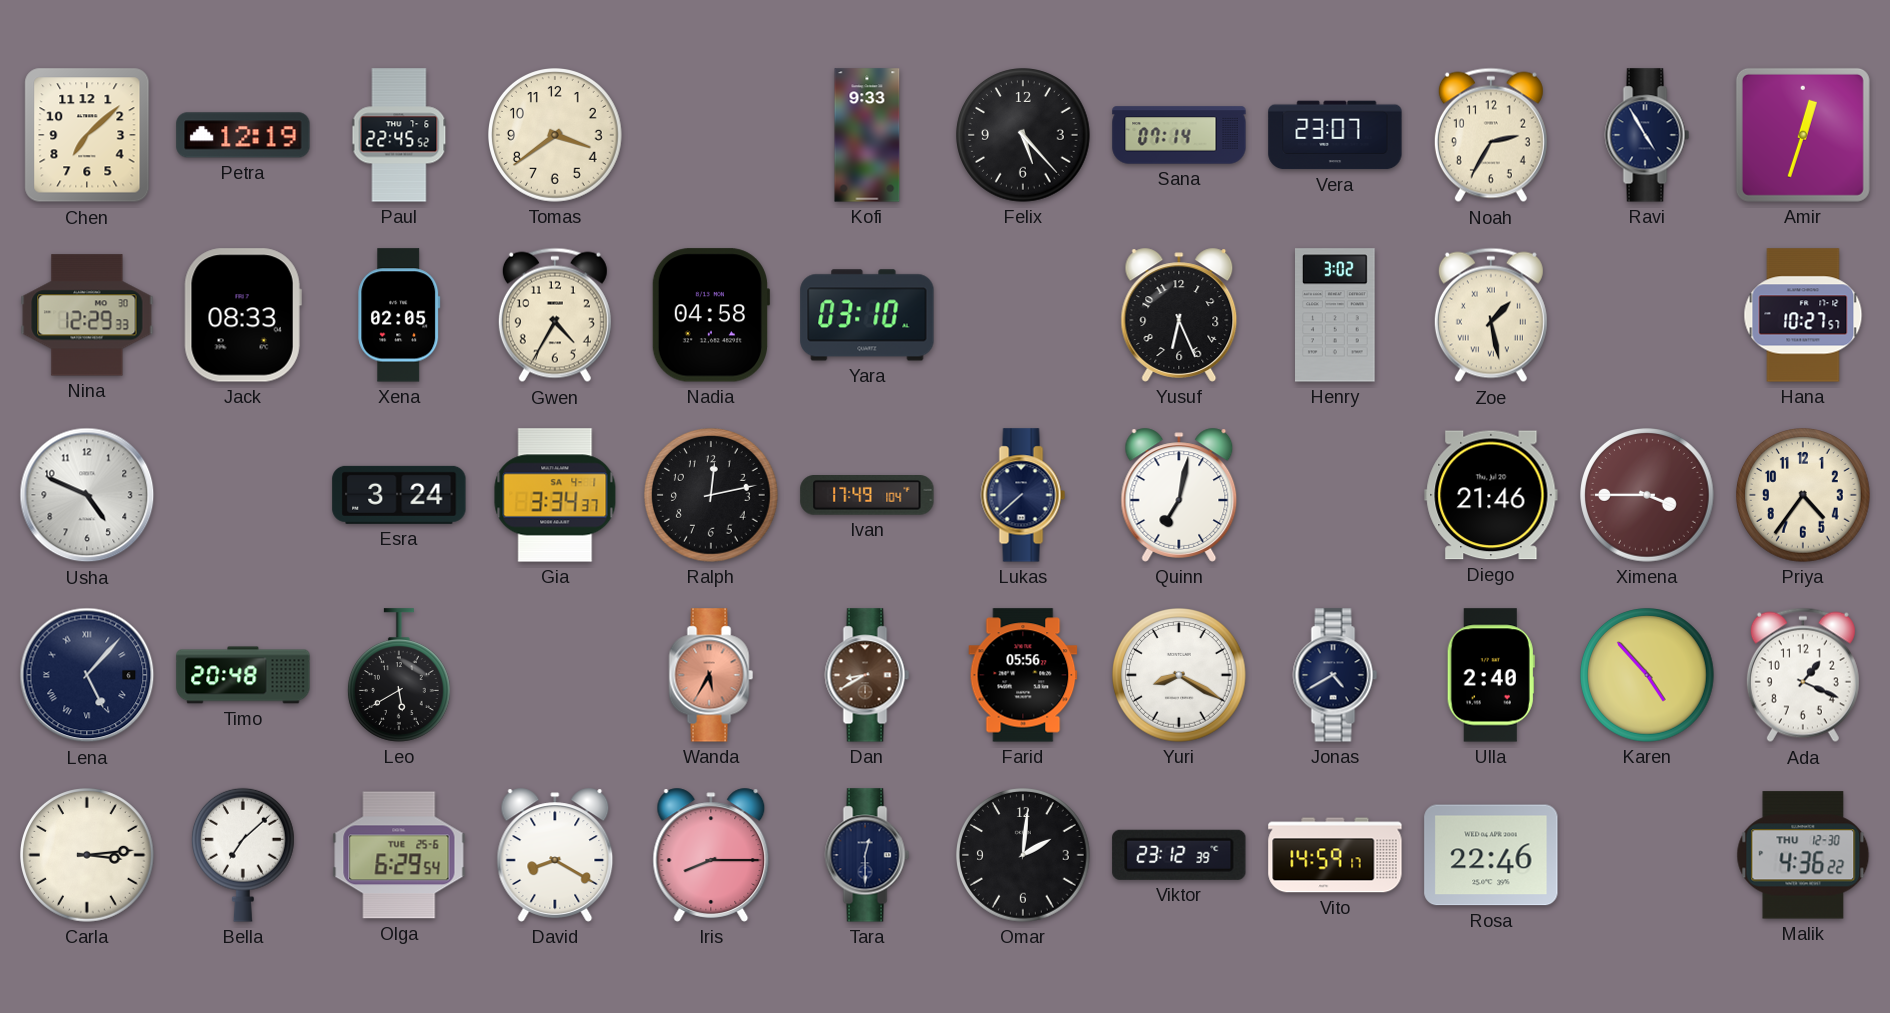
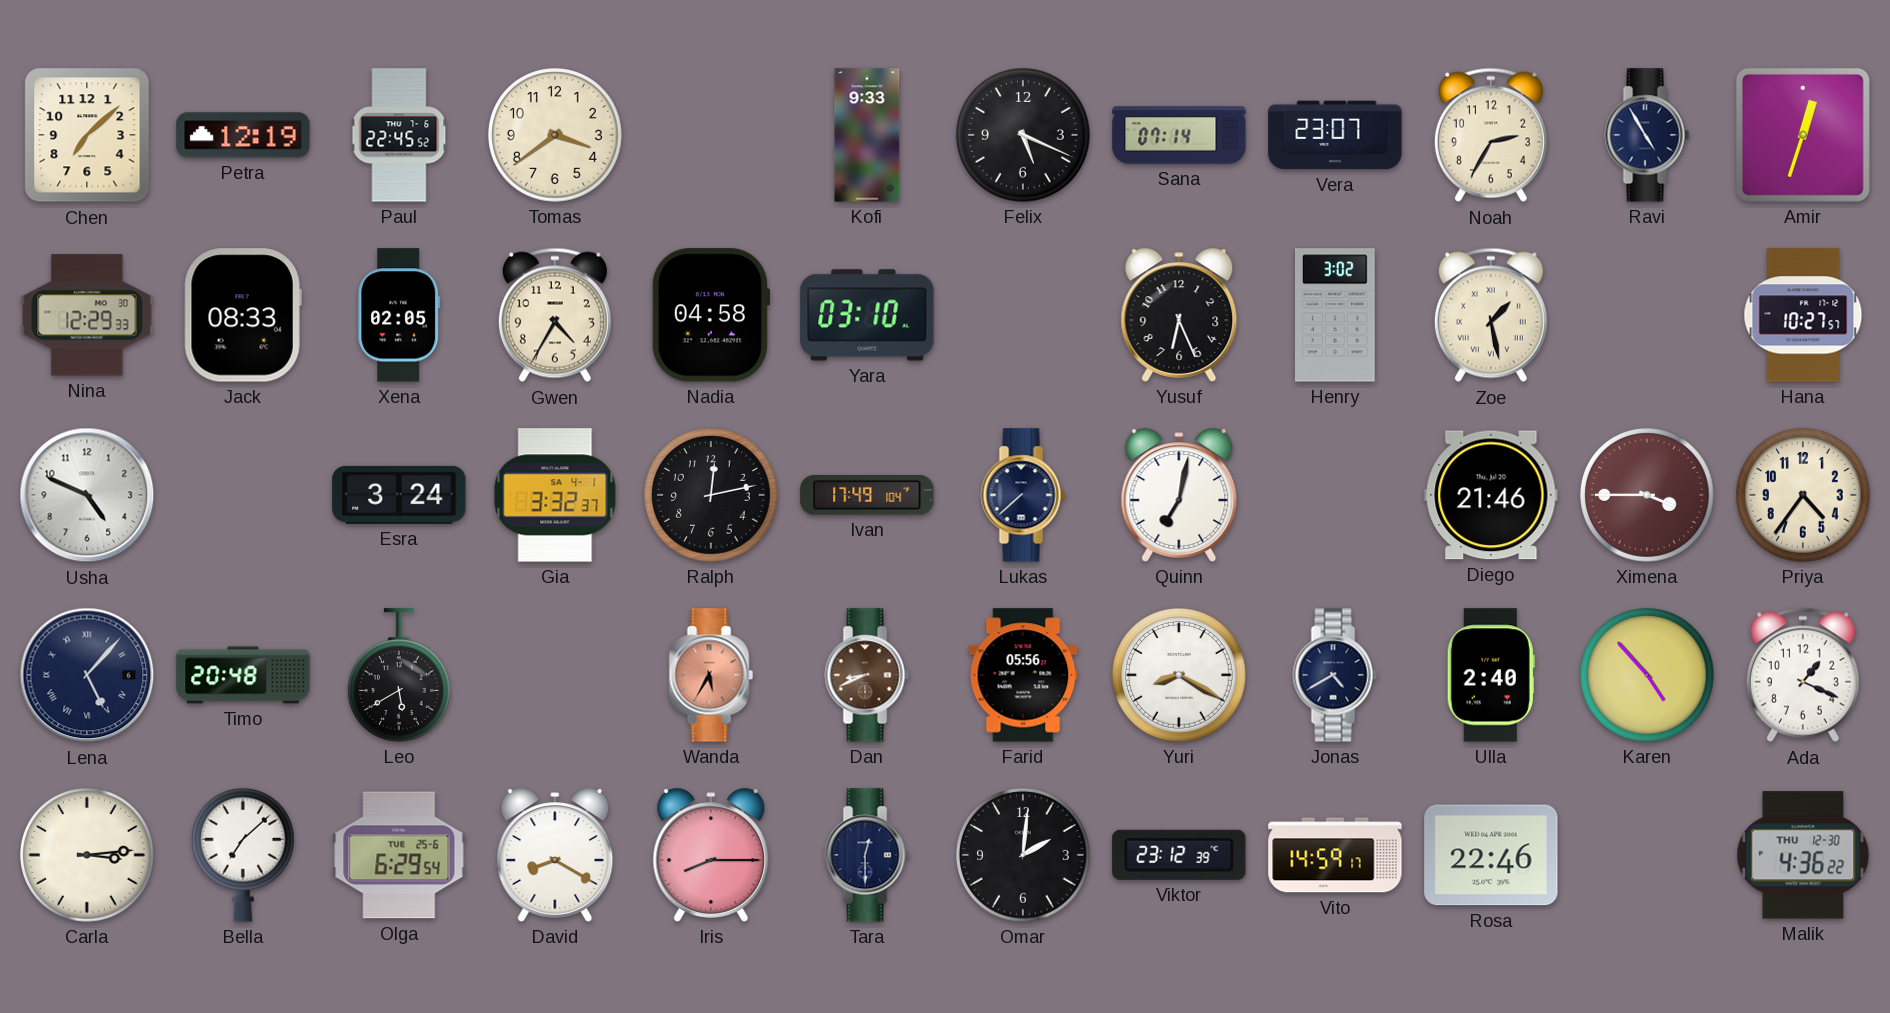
Felix: 5:23 -> 5:19
Gia: 3:34 -> 3:32
Dan: 8:40 -> 8:41
